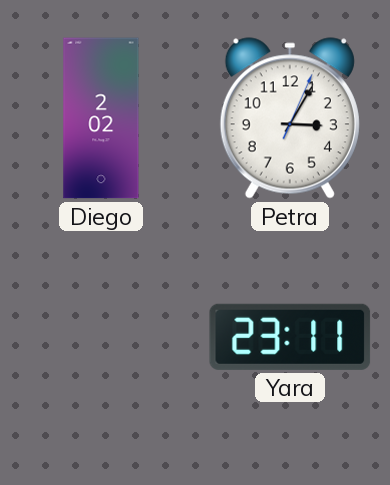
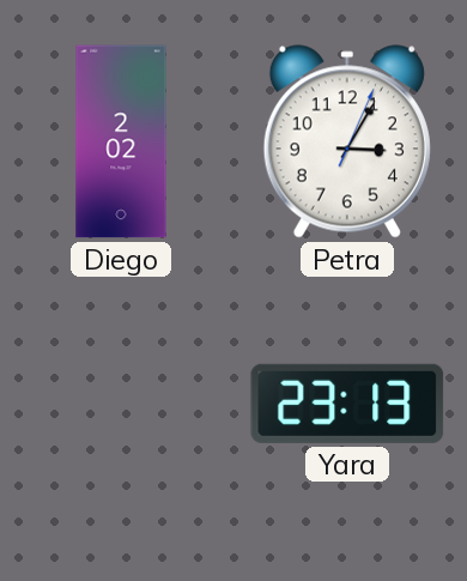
Yara: 23:11 -> 23:13
